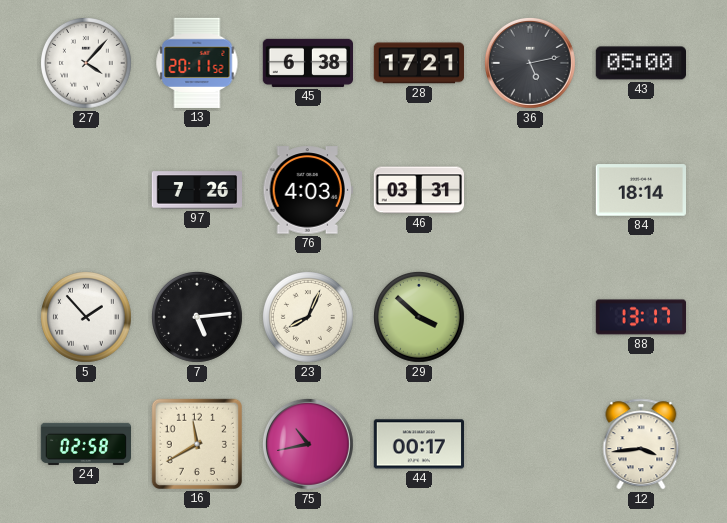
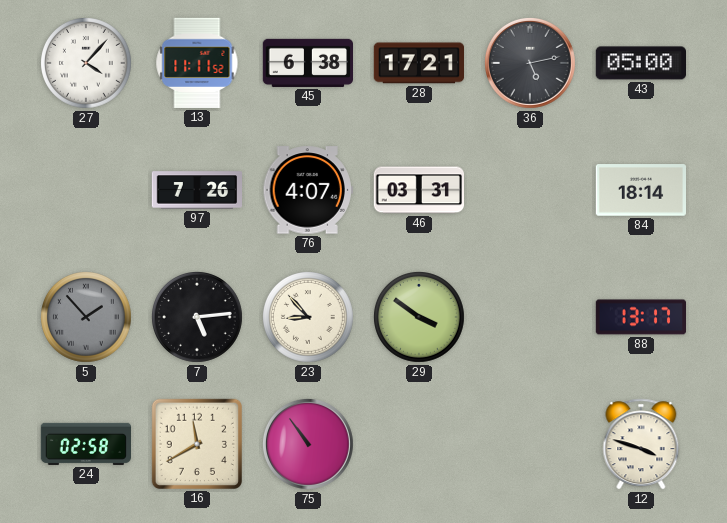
13: 20:11 -> 11:11
76: 4:03 -> 4:07
5 dial: white -> grey
23: 8:04 -> 8:53
29: 3:52 -> 3:51
75: 10:43 -> 10:54
44: 00:17 -> none
12: 3:44 -> 3:48
